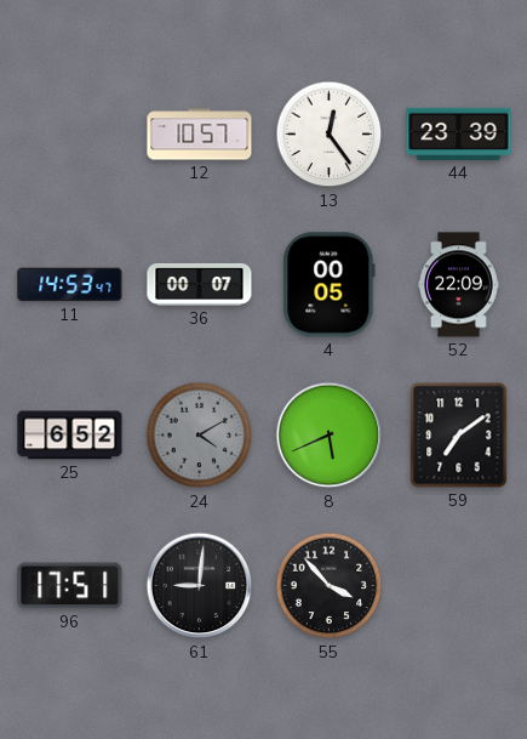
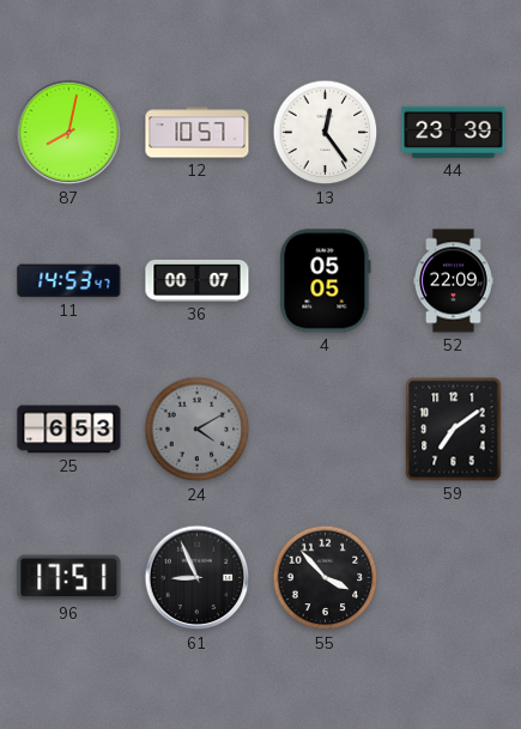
87: none -> 8:02
4: 00:05 -> 05:05
25: 6:52 -> 6:53
8: 5:41 -> none
61: 9:01 -> 8:56
